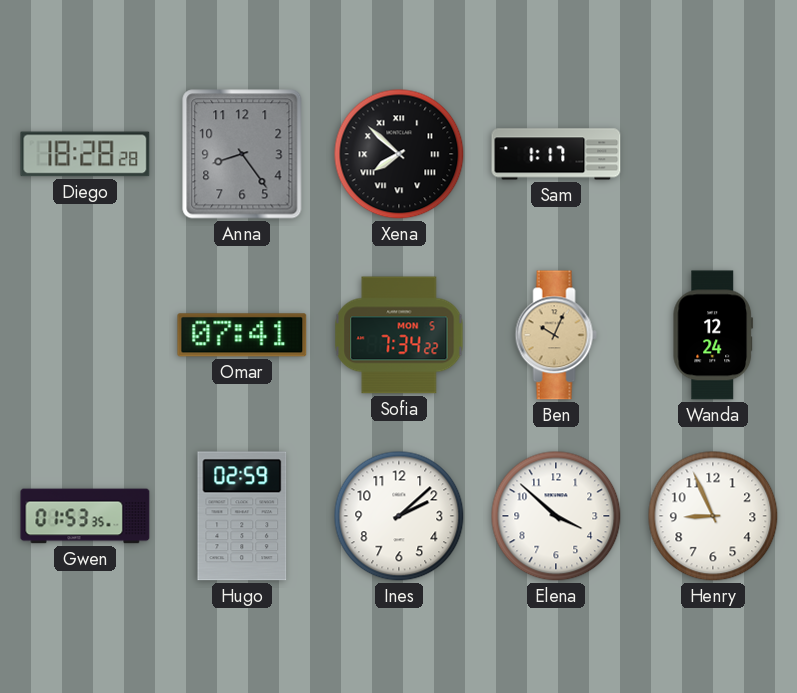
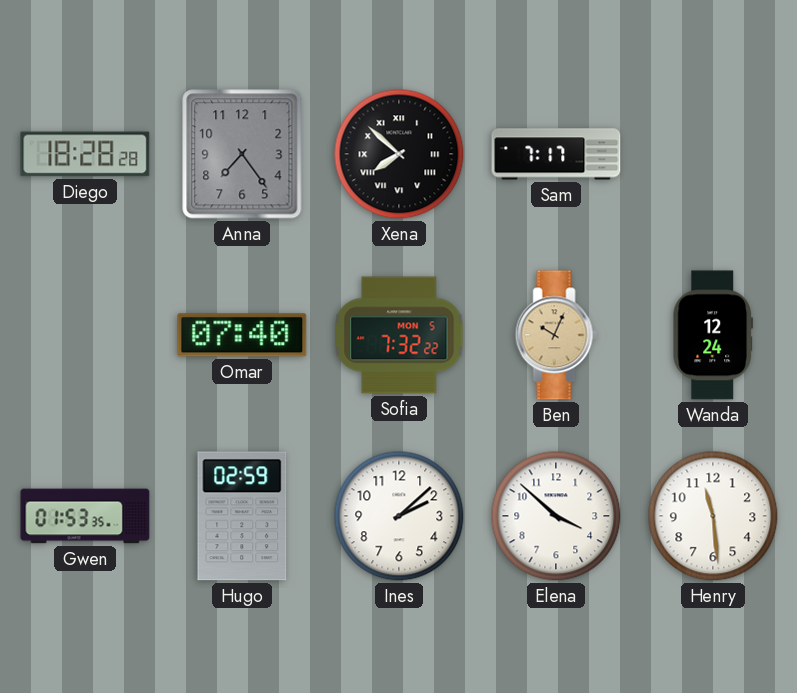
Anna: 8:24 -> 7:24
Sam: 1:17 -> 7:17
Omar: 07:41 -> 07:40
Sofia: 7:34 -> 7:32
Henry: 8:56 -> 11:29
